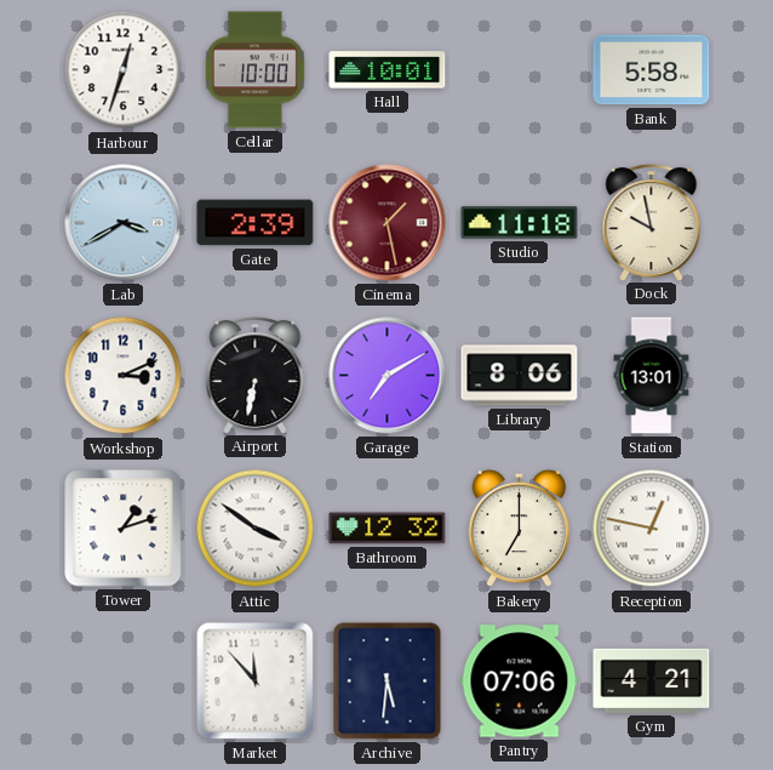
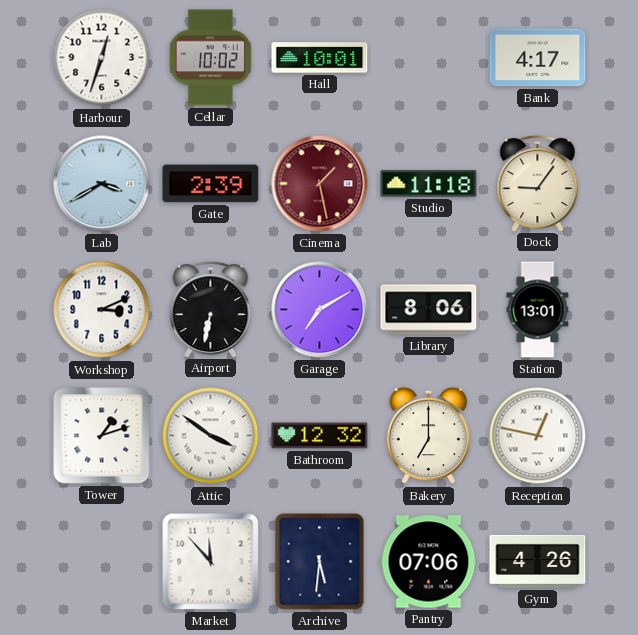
Cellar: 10:00 -> 10:02
Bank: 5:58 -> 4:17
Dock: 9:58 -> 9:06
Gym: 4:21 -> 4:26
